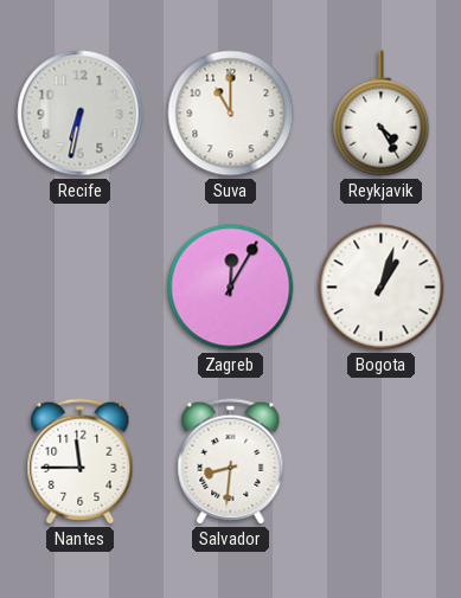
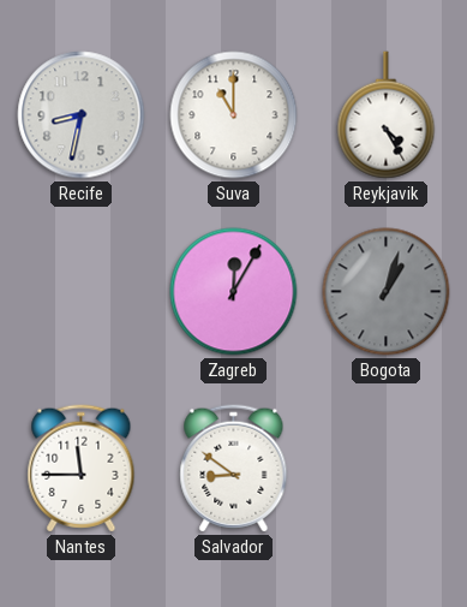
Recife: 6:32 -> 8:32
Bogota dial: white -> grey
Salvador: 8:31 -> 8:51
